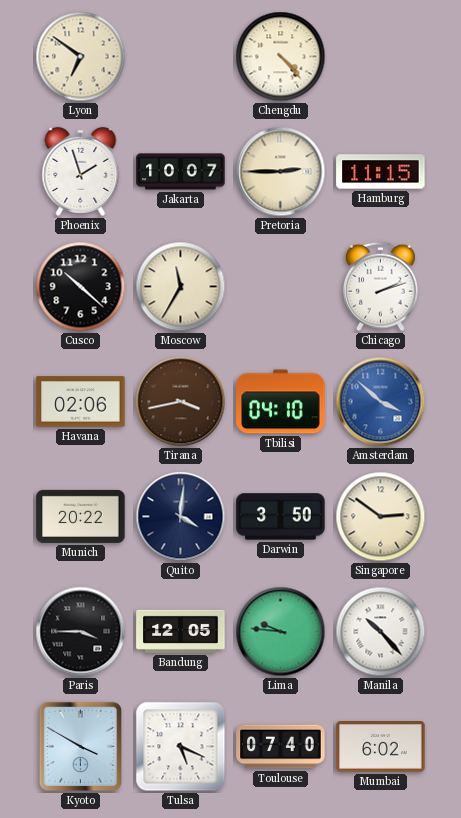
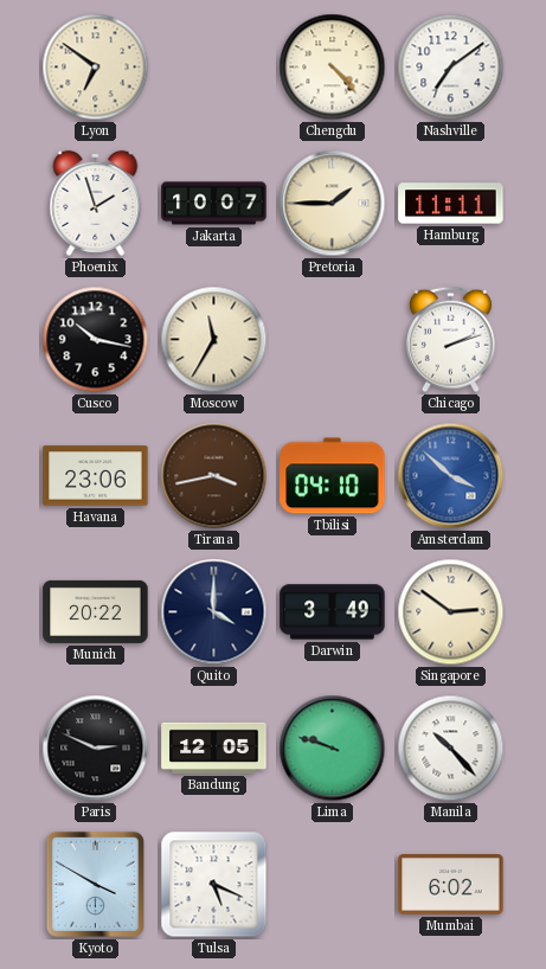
Nashville: none -> 7:09
Pretoria: 2:45 -> 1:45
Hamburg: 11:15 -> 11:11
Cusco: 10:22 -> 10:17
Havana: 02:06 -> 23:06
Quito: 4:01 -> 4:00
Darwin: 3:50 -> 3:49
Paris: 3:45 -> 2:49
Lima: 9:46 -> 9:48
Toulouse: 07:40 -> none
